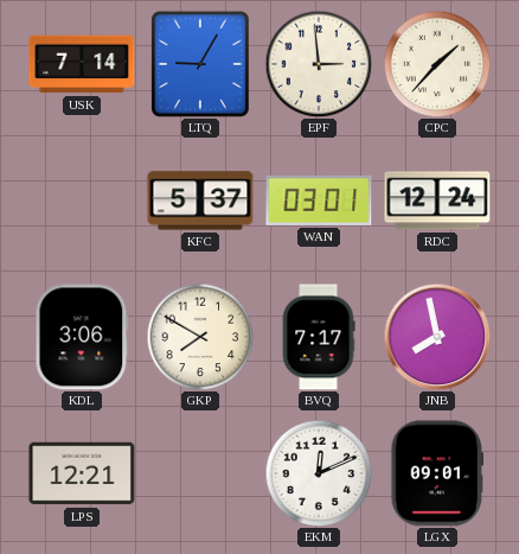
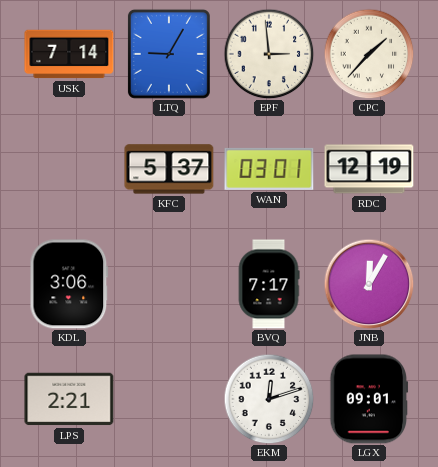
RDC: 12:24 -> 12:19
GKP: 7:50 -> none
JNB: 7:58 -> 12:05
LPS: 12:21 -> 2:21
EKM: 12:11 -> 12:12
